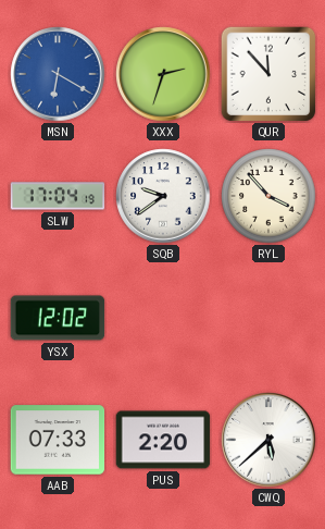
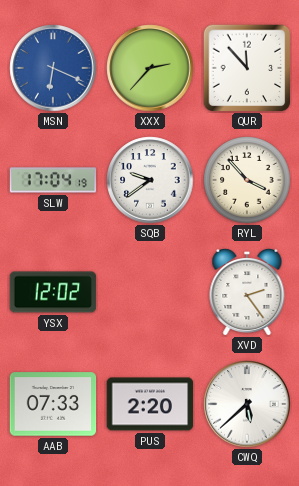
MSN: 6:20 -> 6:19
XXX: 2:33 -> 2:37
XVD: none -> 2:24
